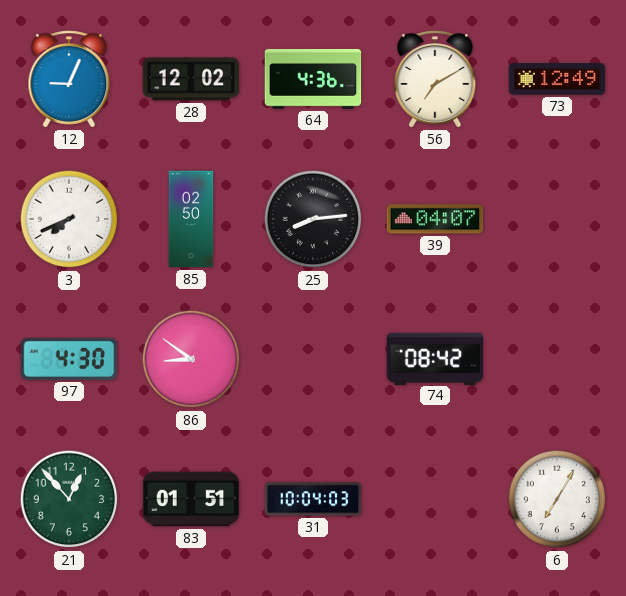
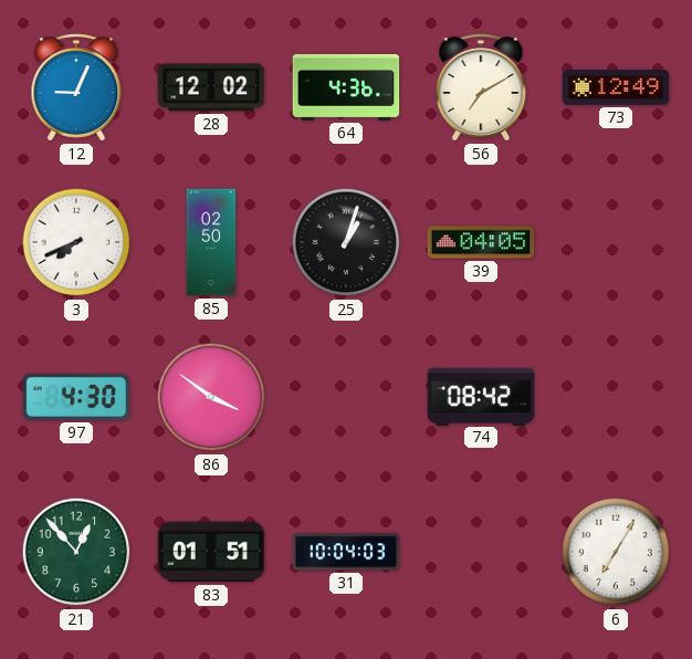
25: 8:14 -> 1:03
39: 04:07 -> 04:05
86: 8:51 -> 3:51
